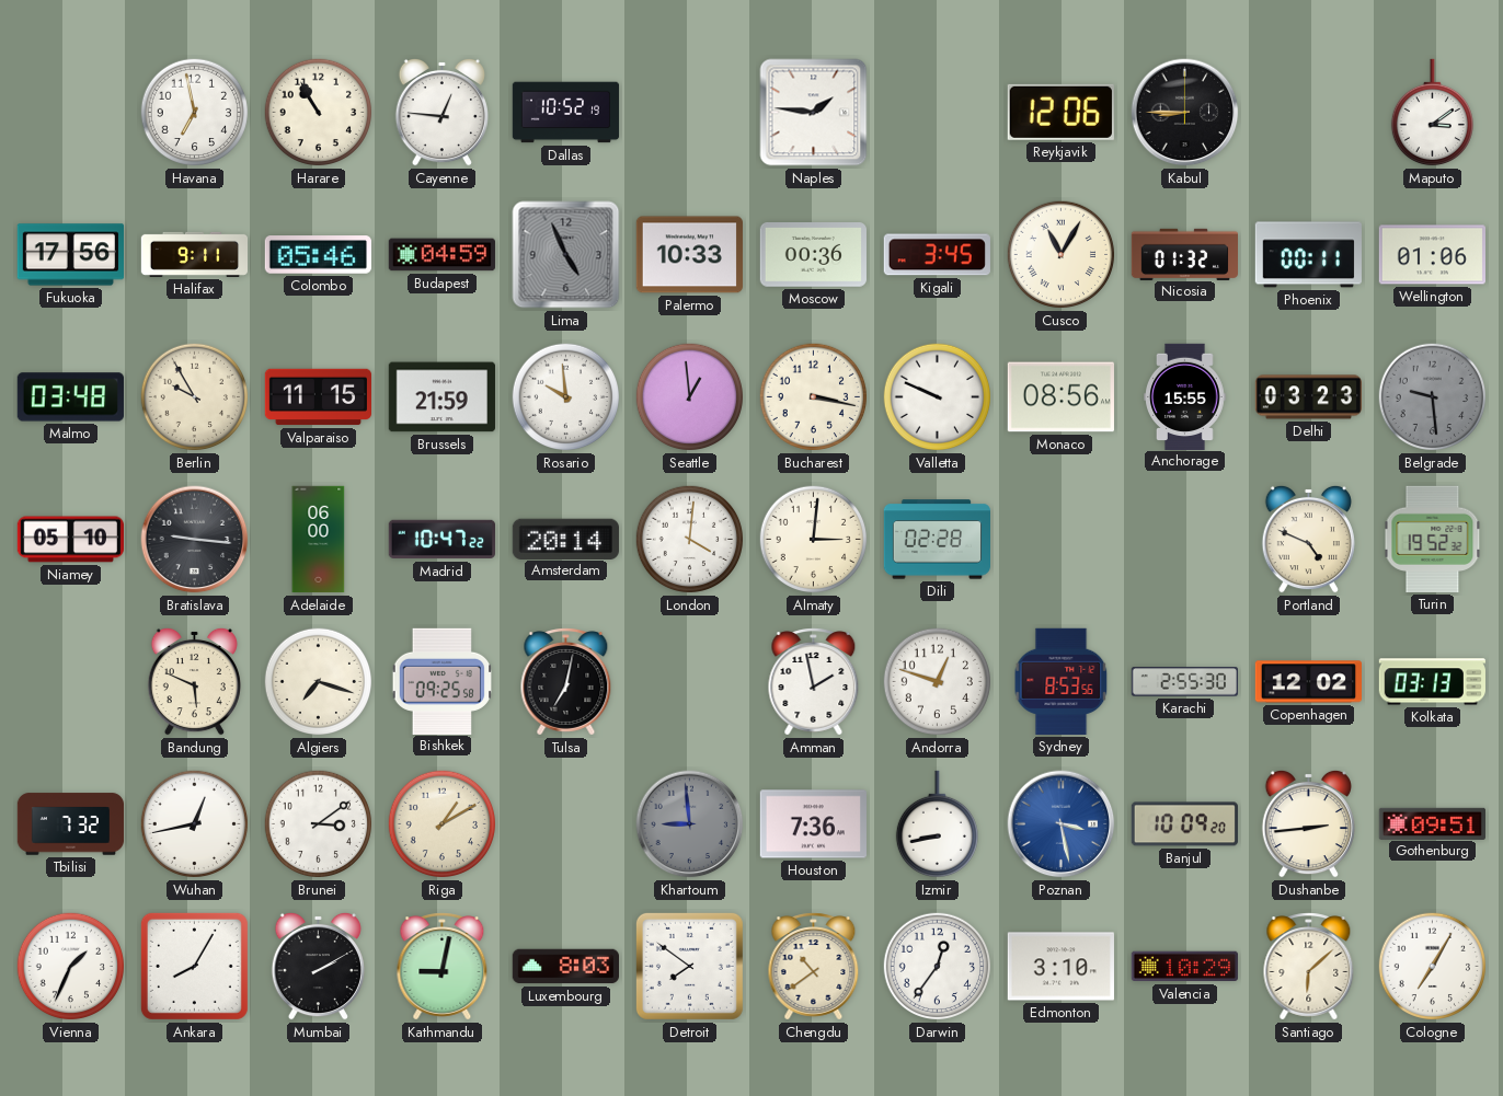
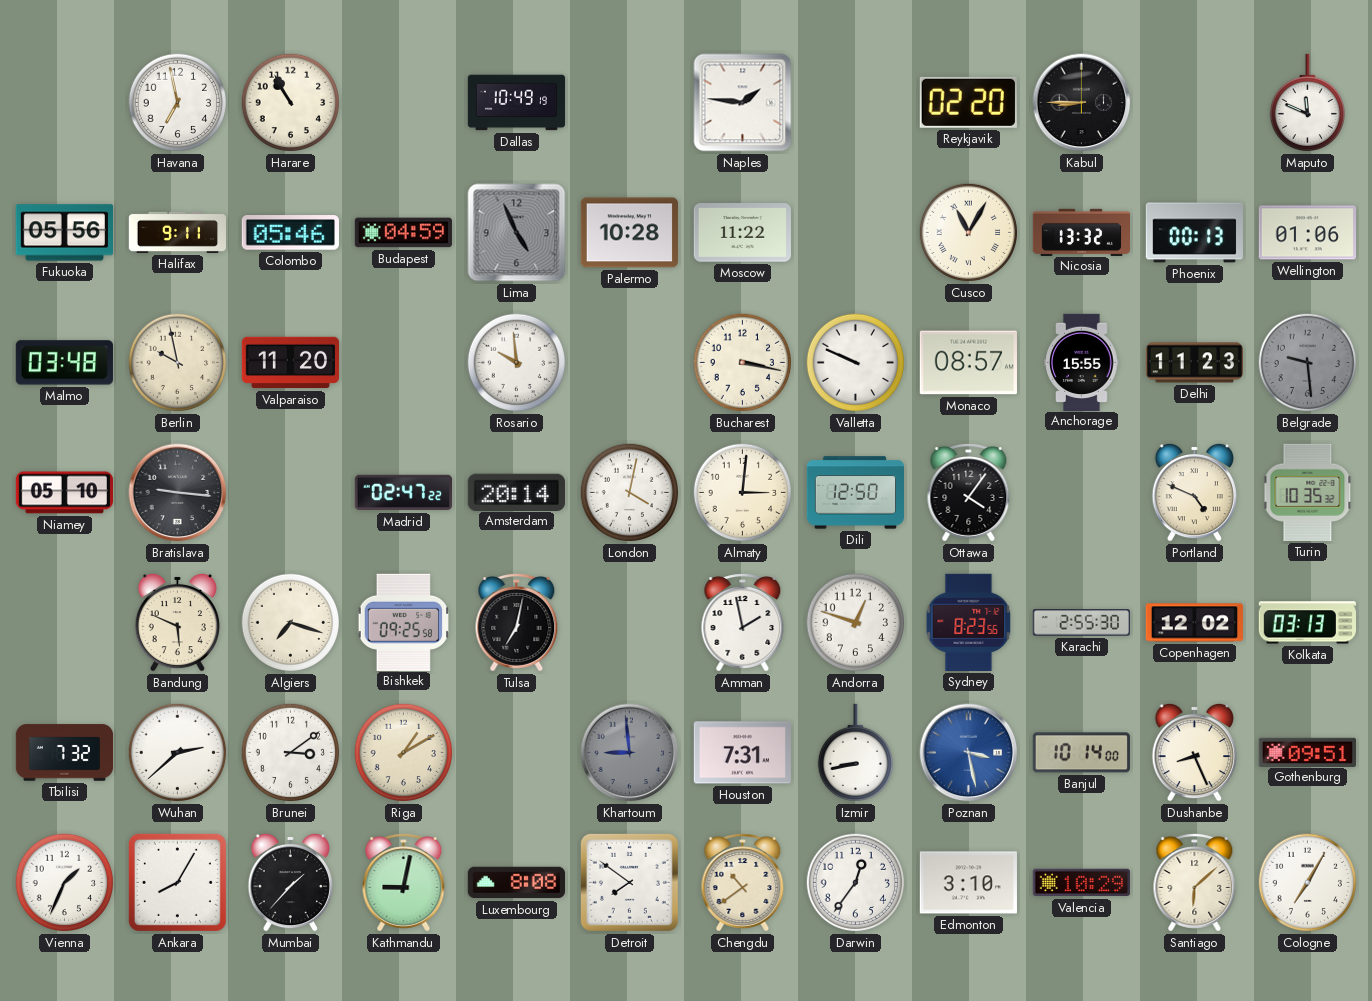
Cayenne: 12:46 -> none
Dallas: 10:52 -> 10:49
Reykjavik: 12:06 -> 02:20
Maputo: 3:09 -> 11:49
Fukuoka: 17:56 -> 05:56
Palermo: 10:33 -> 10:28
Moscow: 00:36 -> 11:22
Kigali: 3:45 -> none
Nicosia: 01:32 -> 13:32
Phoenix: 00:11 -> 00:13
Berlin: 9:55 -> 9:58
Valparaiso: 11:15 -> 11:20
Brussels: 21:59 -> none
Seattle: 12:59 -> none
Monaco: 08:56 -> 08:57
Delhi: 03:23 -> 11:23
Adelaide: 06:00 -> none
Madrid: 10:47 -> 02:47
London: 4:01 -> 4:02
Dili: 02:28 -> 12:50
Ottawa: none -> 4:06
Turin: 19:52 -> 10:35
Sydney: 8:53 -> 8:23
Wuhan: 12:43 -> 2:38
Houston: 7:36 -> 7:31
Banjul: 10:09 -> 10:14
Dushanbe: 2:44 -> 8:26
Mumbai: 2:10 -> 1:37
Luxembourg: 8:03 -> 8:08
